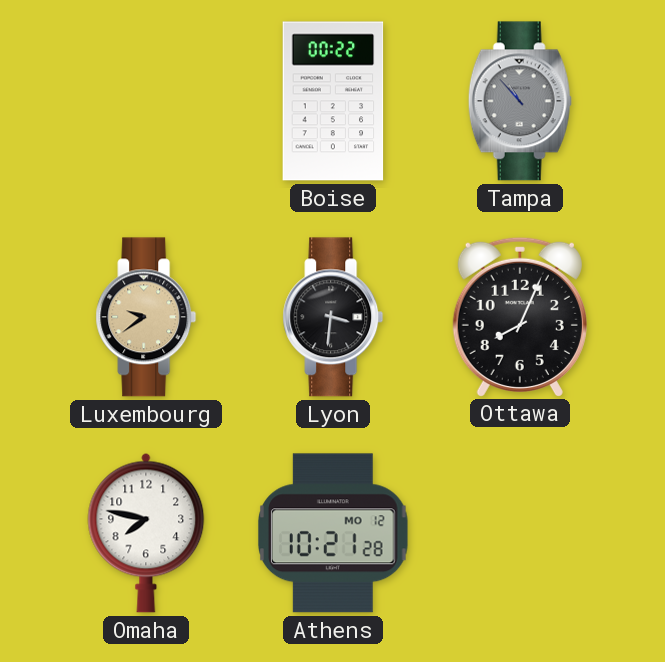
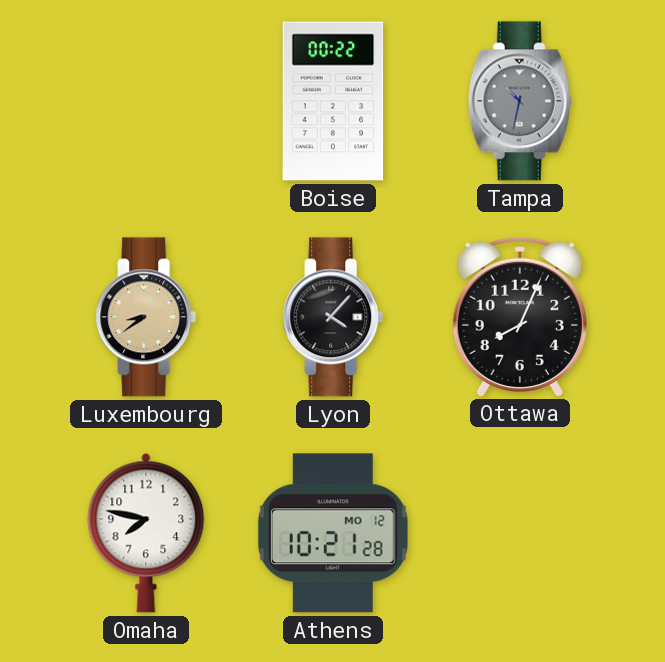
Tampa: 10:53 -> 10:32
Luxembourg: 9:39 -> 8:39
Lyon: 3:31 -> 4:07
